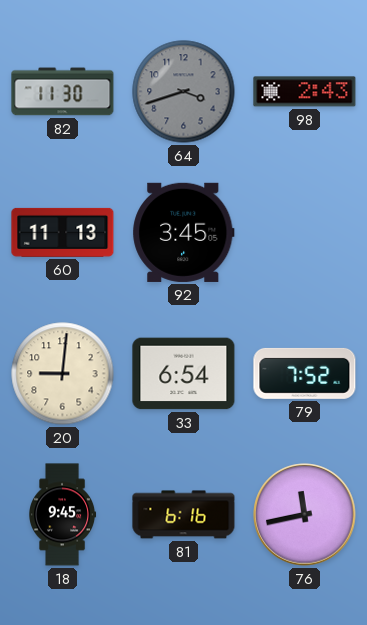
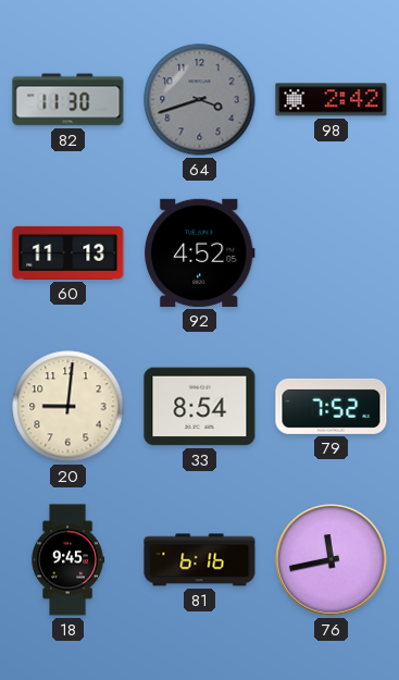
98: 2:43 -> 2:42
92: 3:45 -> 4:52
33: 6:54 -> 8:54
